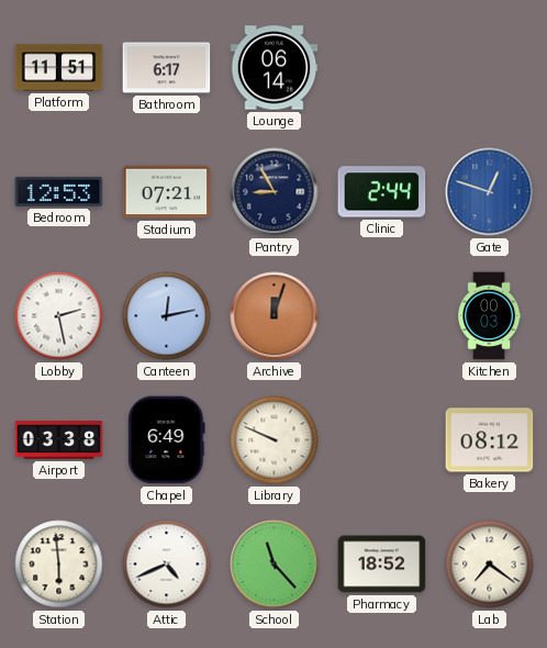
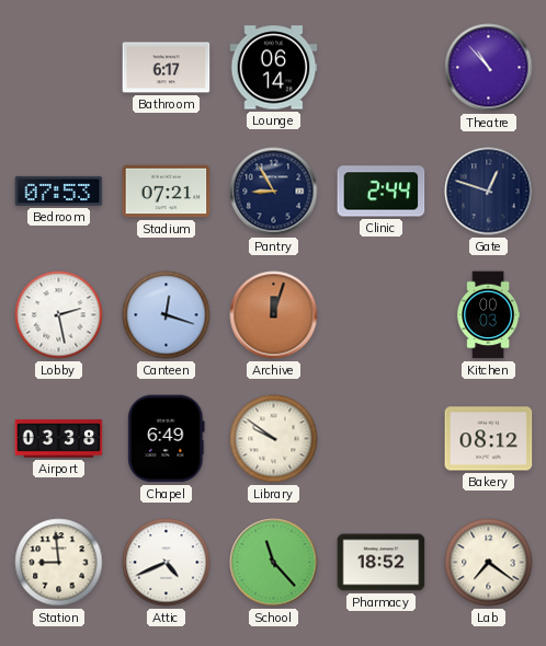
Platform: 11:51 -> none
Theatre: none -> 10:53
Bedroom: 12:53 -> 07:53
Gate dial: blue -> navy
Canteen: 12:13 -> 12:18
Library: 9:49 -> 9:51
Station: 5:59 -> 8:59
